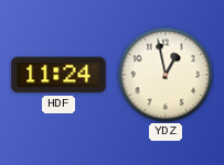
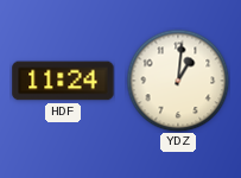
YDZ: 12:58 -> 1:01
